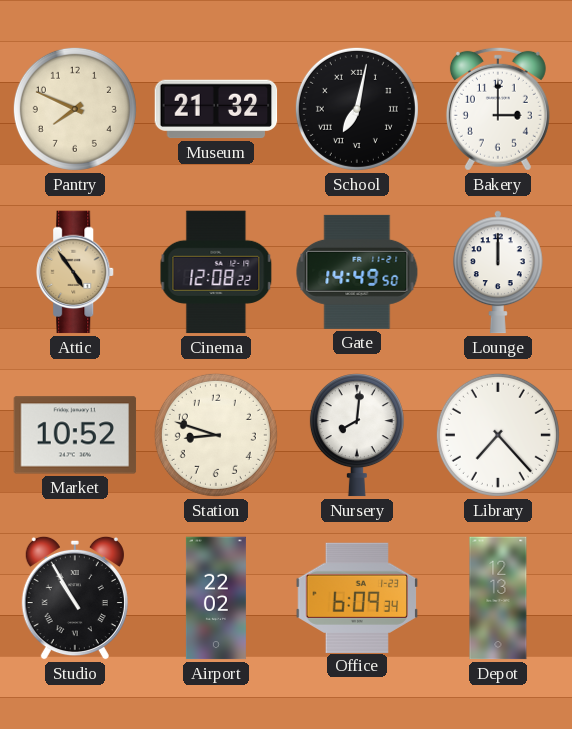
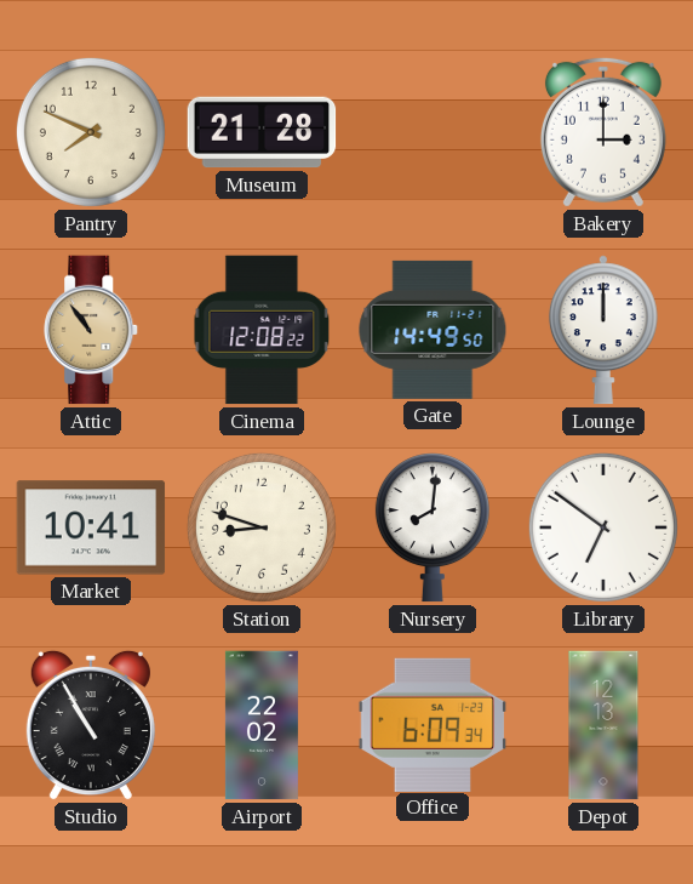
Museum: 21:32 -> 21:28
School: 7:02 -> none
Attic: 4:54 -> 10:54
Market: 10:52 -> 10:41
Library: 7:23 -> 6:51
